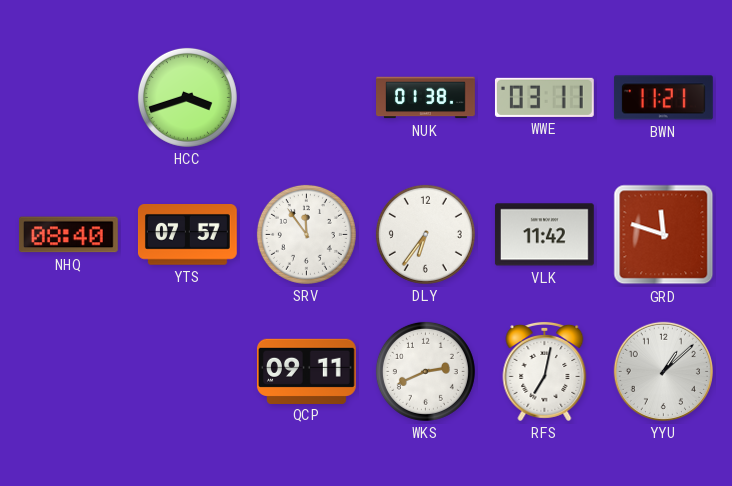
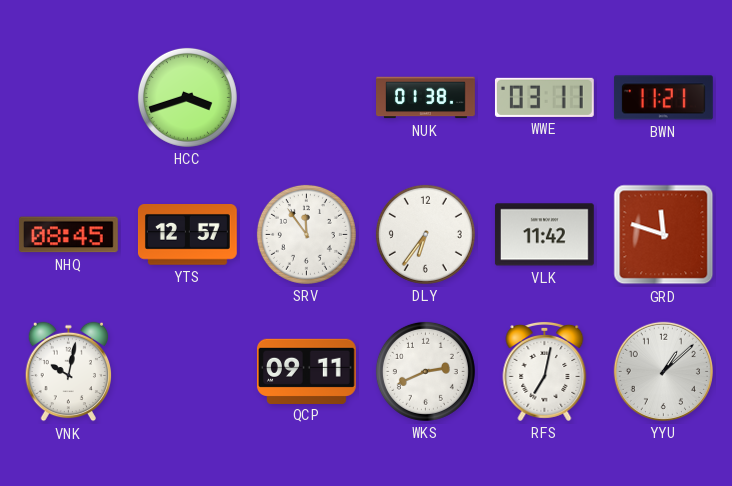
NHQ: 08:40 -> 08:45
YTS: 07:57 -> 12:57
VNK: none -> 10:02
